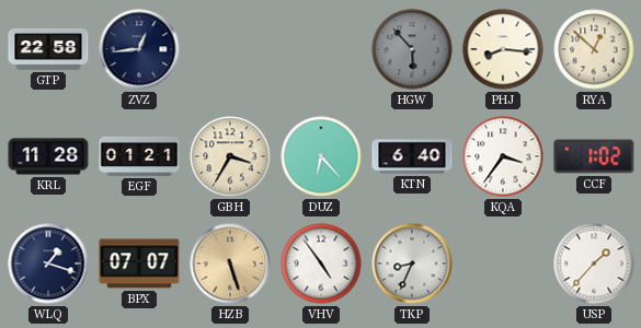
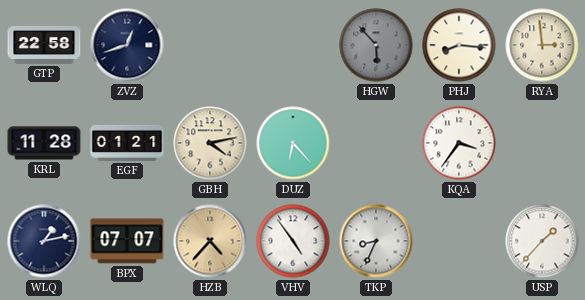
ZVZ: 12:44 -> 12:42
RYA: 12:52 -> 2:59
GBH: 3:35 -> 4:13
KTN: 6:40 -> none
CCF: 1:02 -> none
WLQ: 1:18 -> 1:13
HZB: 5:27 -> 4:37
